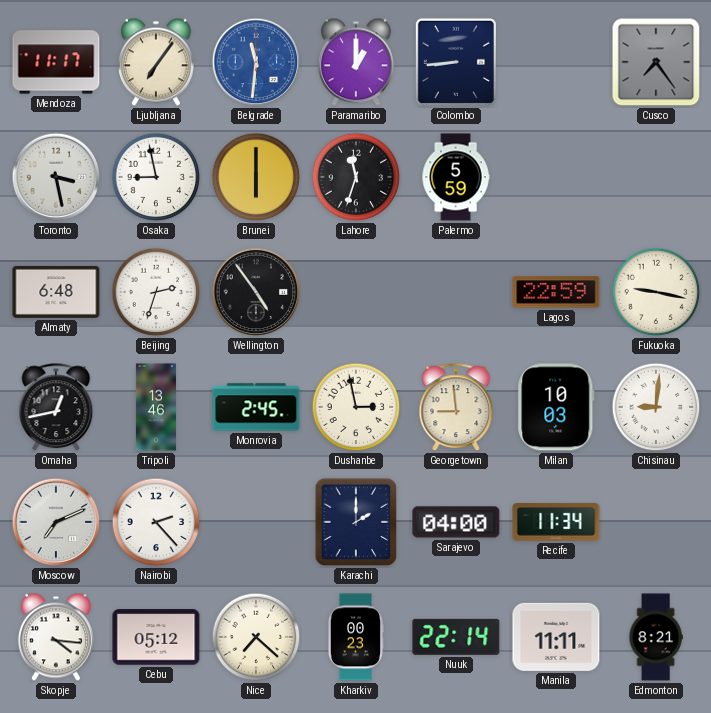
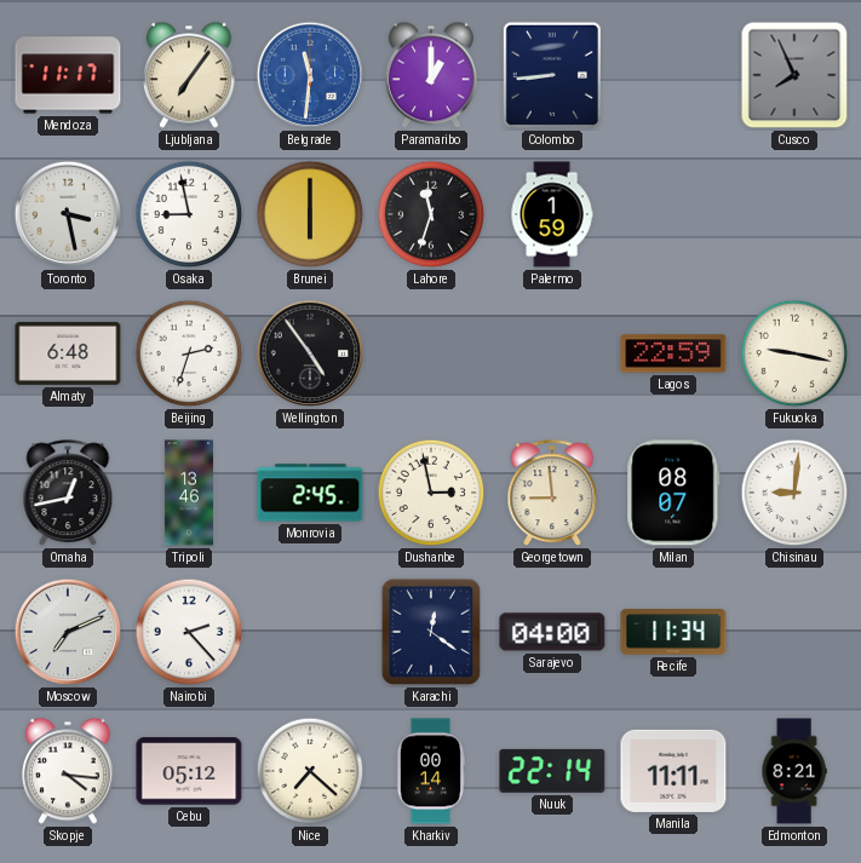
Cusco: 7:24 -> 7:56
Palermo: 5:59 -> 1:59
Milan: 10:03 -> 08:07
Karachi: 2:00 -> 12:21
Kharkiv: 00:23 -> 00:14
